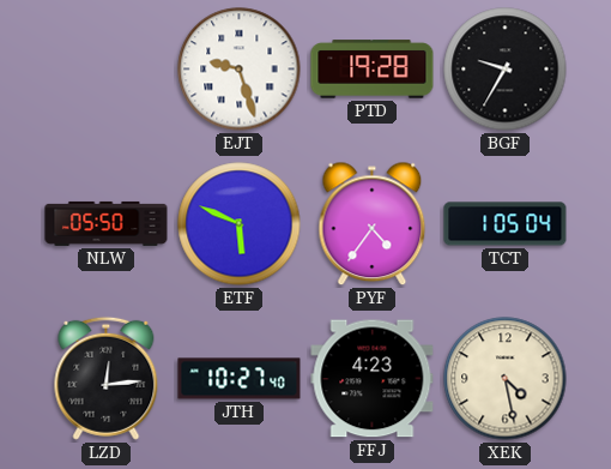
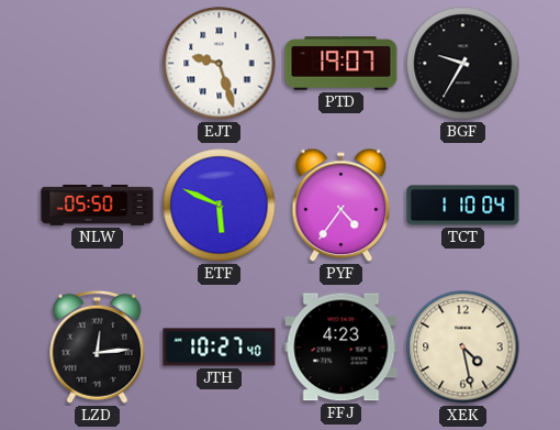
PTD: 19:28 -> 19:07
TCT: 1:05 -> 1:10
